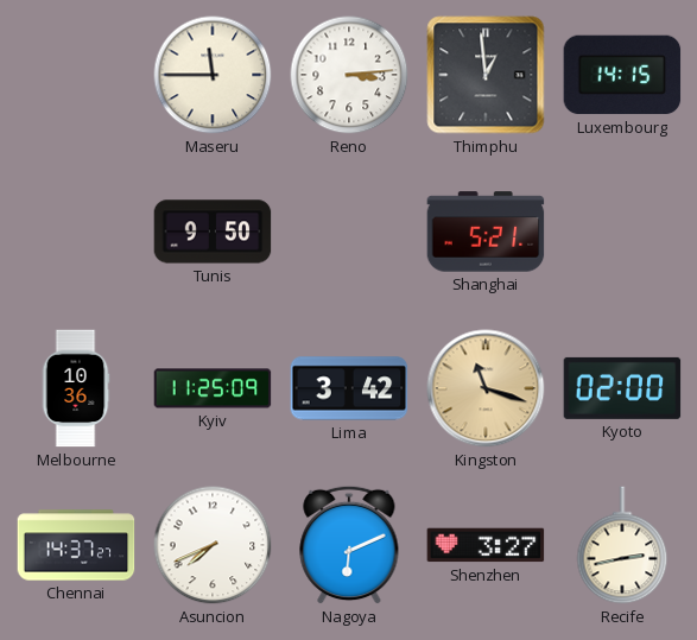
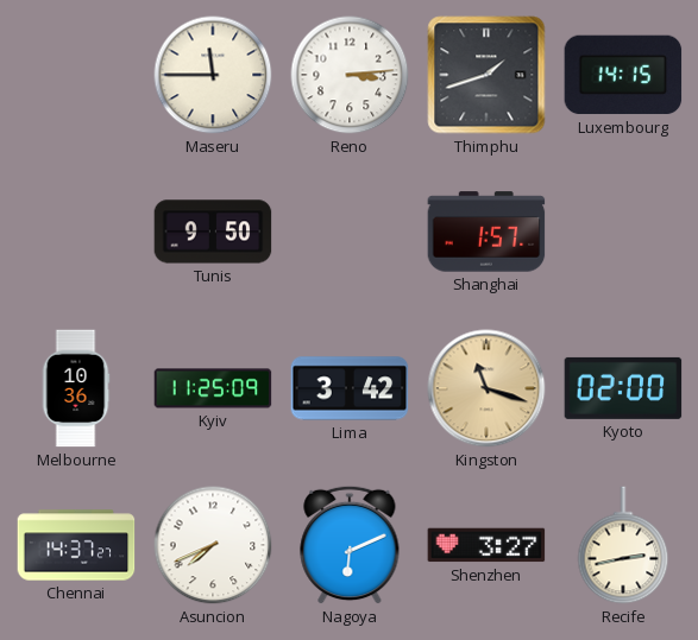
Thimphu: 12:59 -> 1:42
Shanghai: 5:21 -> 1:57
